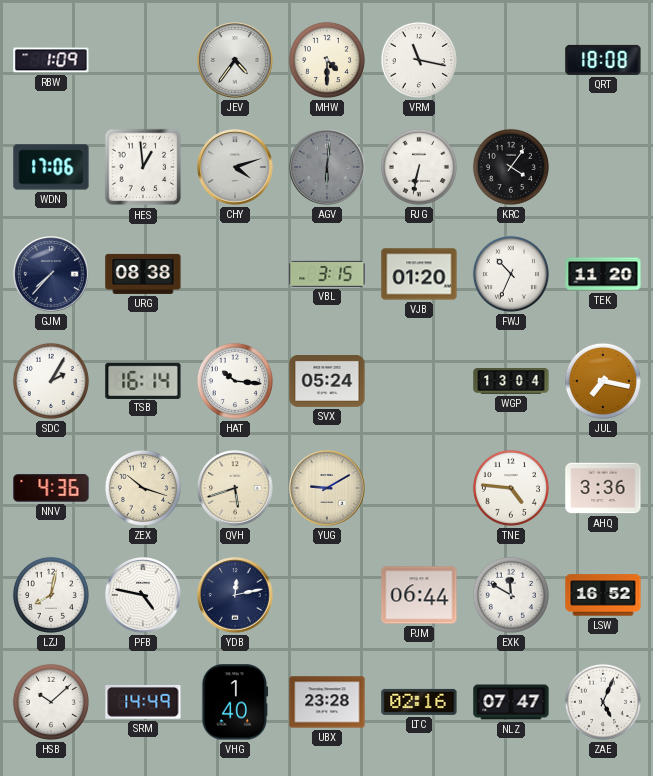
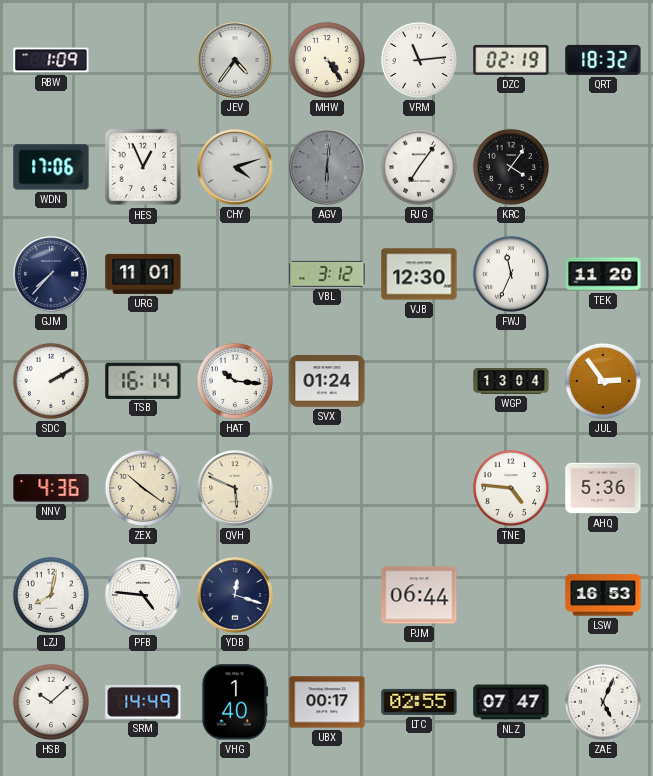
MHW: 4:30 -> 4:24
VRM: 11:17 -> 11:14
DZC: none -> 02:19
QRT: 18:08 -> 18:32
HES: 12:59 -> 12:56
RJG: 6:32 -> 7:06
URG: 08:38 -> 11:01
VBL: 3:15 -> 3:12
VJB: 01:20 -> 12:30
FWJ: 10:34 -> 11:34
SDC: 2:05 -> 2:10
SVX: 05:24 -> 01:24
JUL: 7:17 -> 2:54
ZEX: 10:18 -> 10:21
QVH: 5:42 -> 5:49
YUG: 9:10 -> none
AHQ: 3:36 -> 5:36
PFB: 4:47 -> 4:46
YDB: 12:13 -> 12:18
EXK: 11:50 -> none
LSW: 16:52 -> 16:53
UBX: 23:28 -> 00:17
LTC: 02:16 -> 02:55
